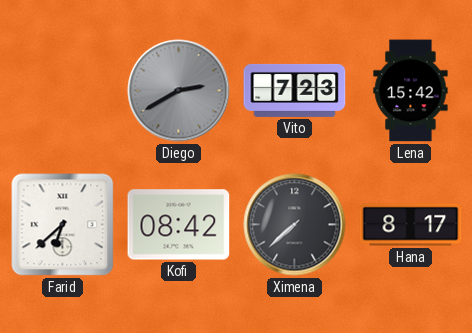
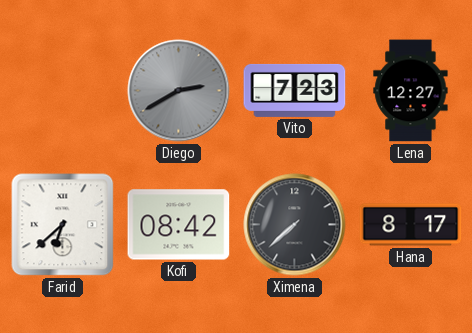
Lena: 15:42 -> 12:27
